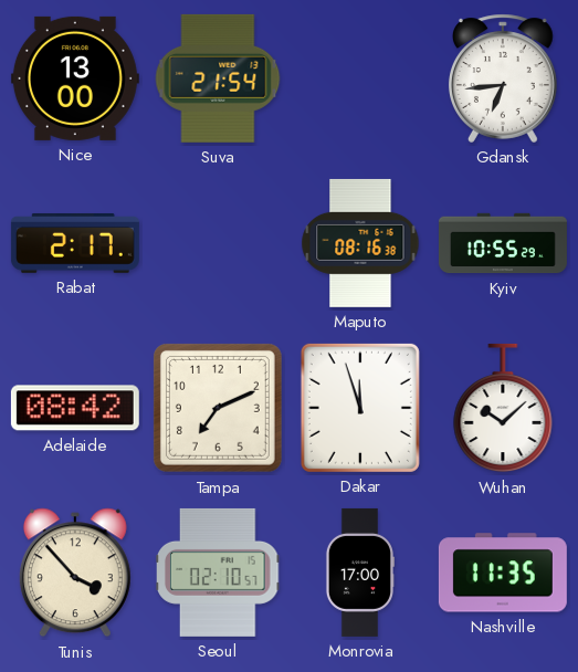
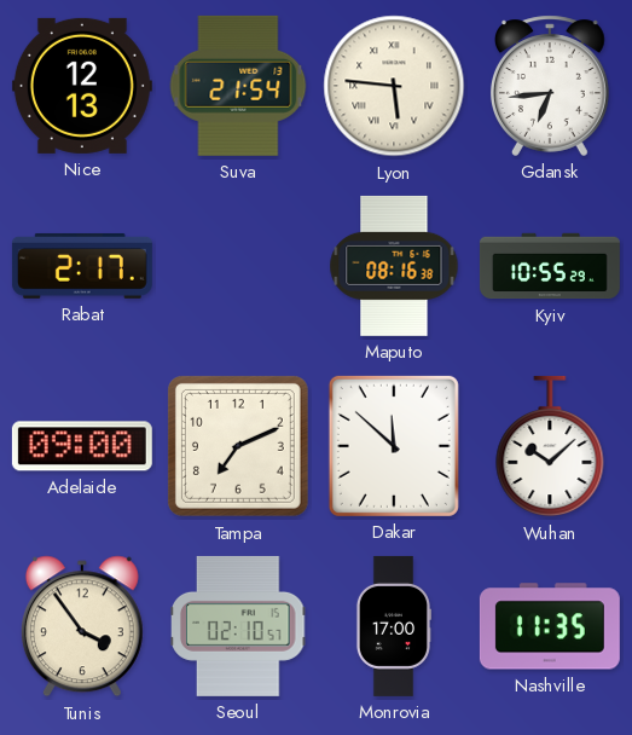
Nice: 13:00 -> 12:13
Lyon: none -> 5:46
Adelaide: 08:42 -> 09:00
Dakar: 11:57 -> 11:52
Tunis: 3:53 -> 3:54
